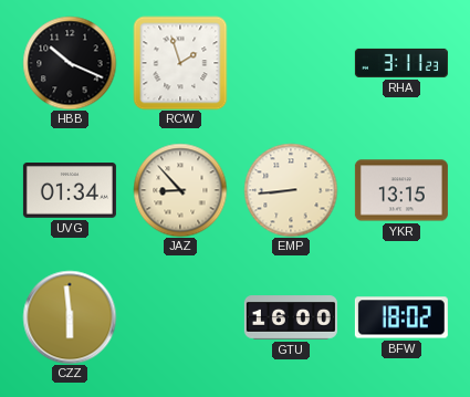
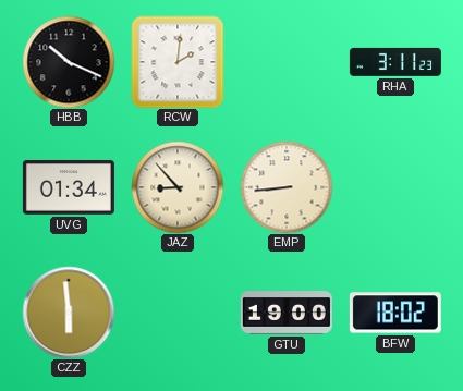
RCW: 1:57 -> 2:01
YKR: 13:15 -> none
GTU: 16:00 -> 19:00
